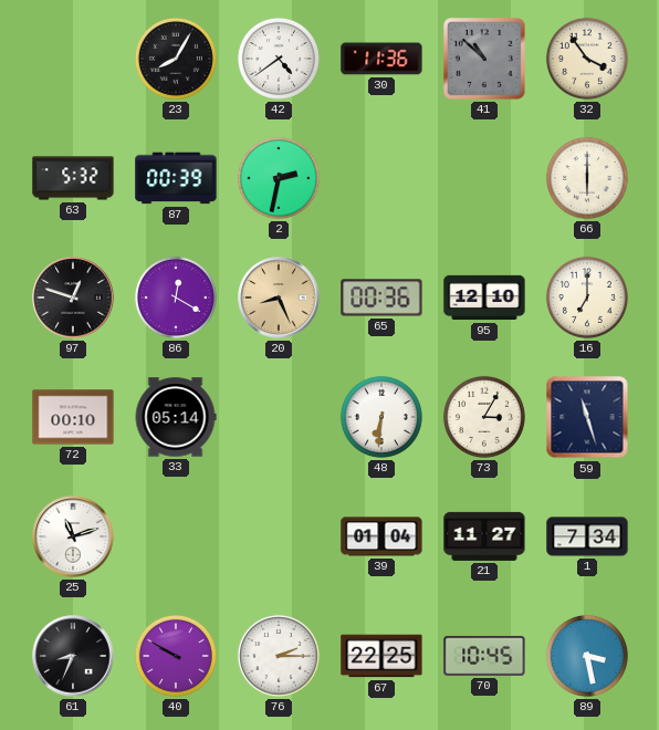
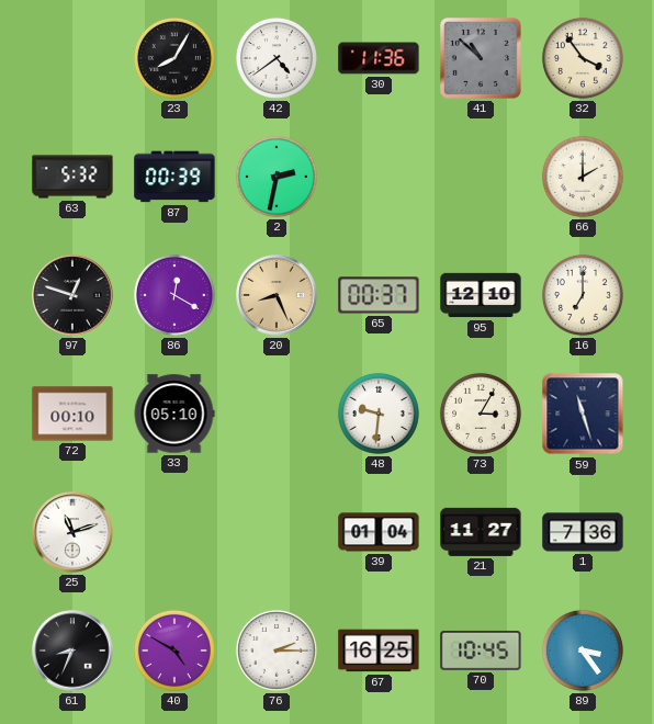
66: 6:00 -> 2:00
65: 00:36 -> 00:37
33: 05:14 -> 05:10
48: 6:31 -> 9:31
1: 7:34 -> 7:36
40: 9:50 -> 4:50
67: 22:25 -> 16:25
89: 3:28 -> 3:24
